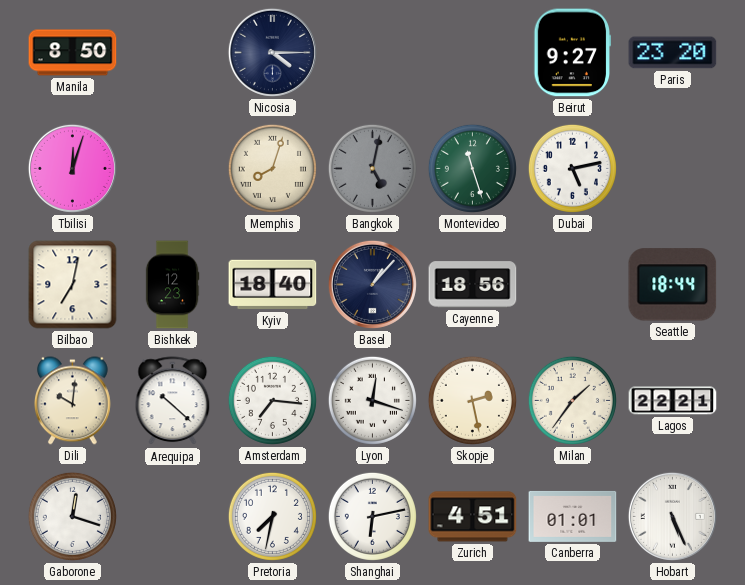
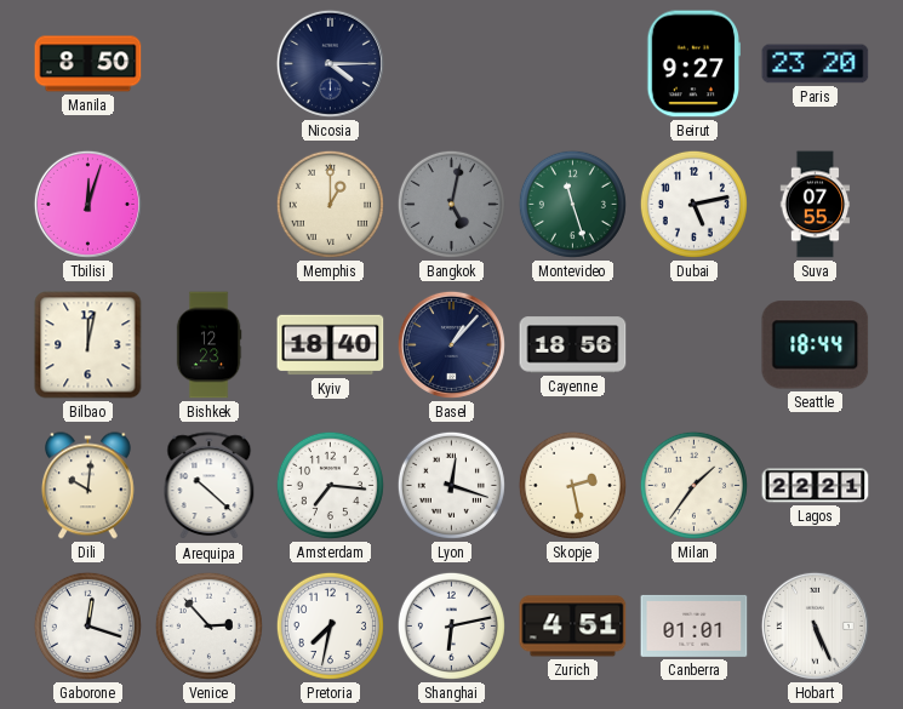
Memphis: 8:03 -> 1:00
Suva: none -> 07:55
Bilbao: 7:02 -> 12:02
Venice: none -> 2:53
